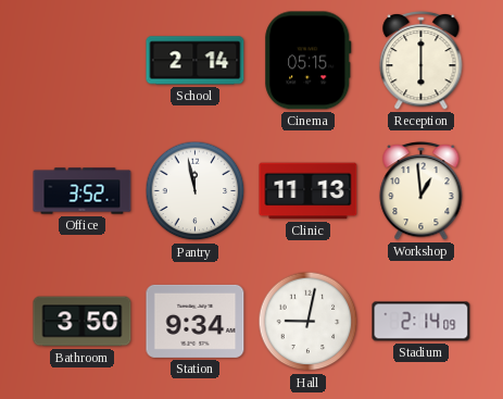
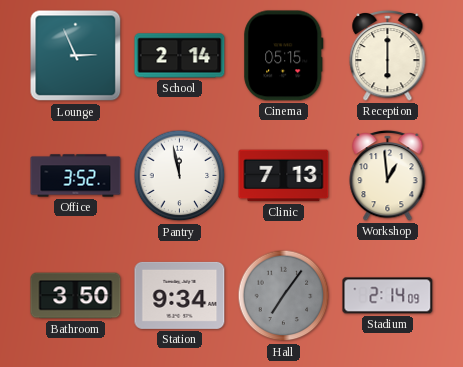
Lounge: none -> 2:56
Clinic: 11:13 -> 7:13
Hall: 9:02 -> 7:06
Hall dial: white -> grey
